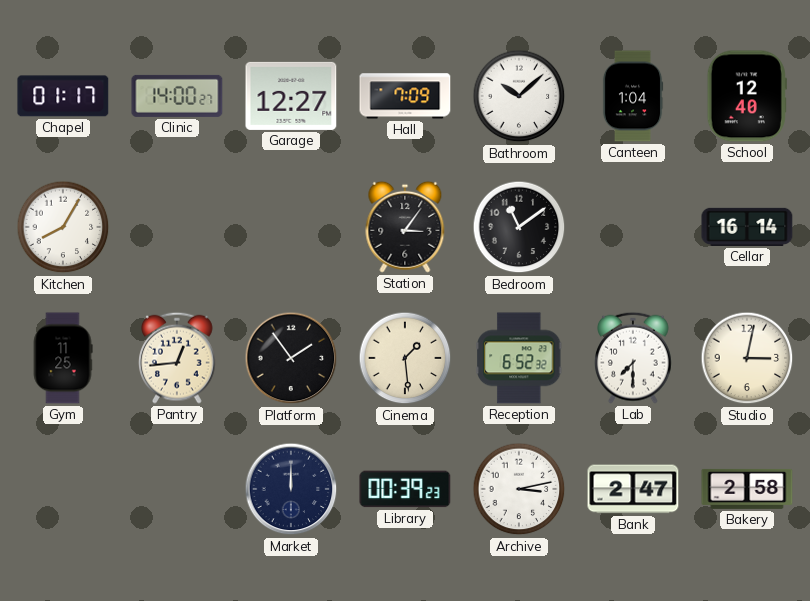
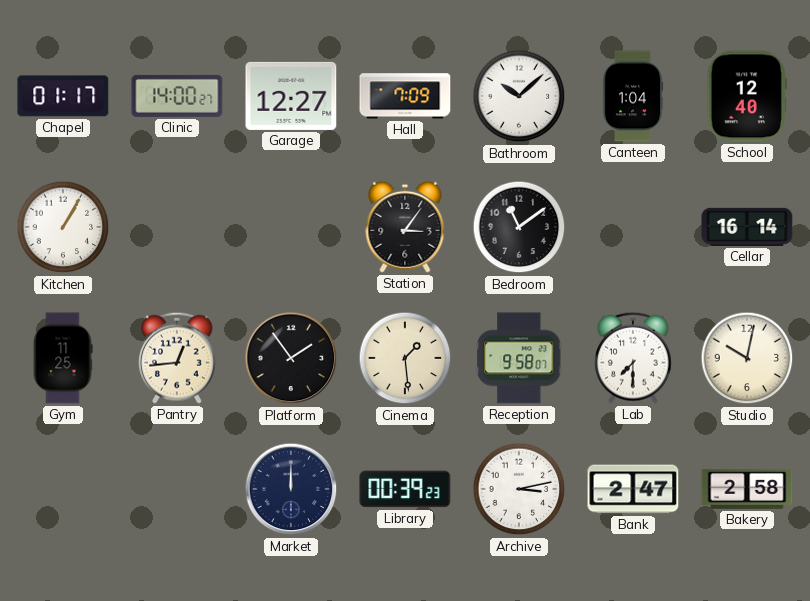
Kitchen: 8:05 -> 1:05
Reception: 6:52 -> 9:58
Studio: 3:02 -> 10:02
